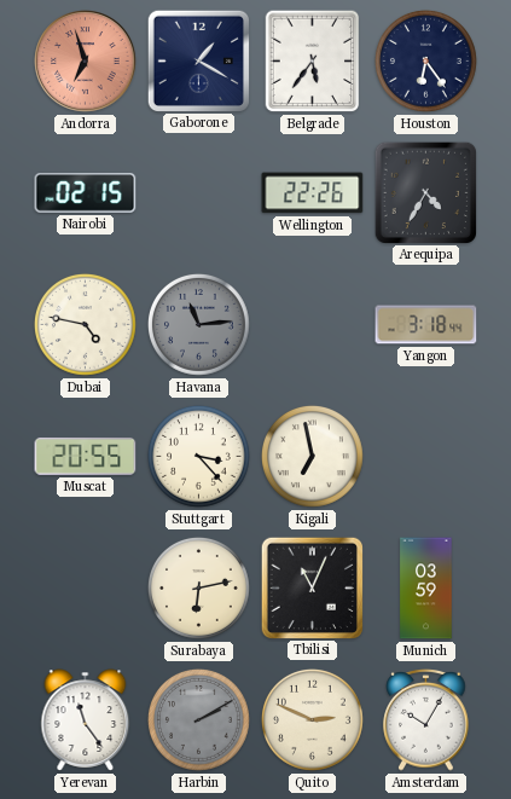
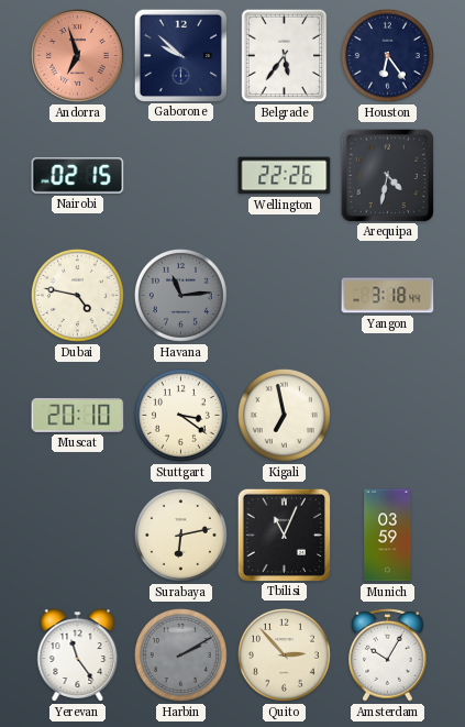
Gaborone: 1:20 -> 9:52
Arequipa: 4:35 -> 4:32
Muscat: 20:55 -> 20:10
Stuttgart: 3:23 -> 3:21
Quito: 2:49 -> 2:53
